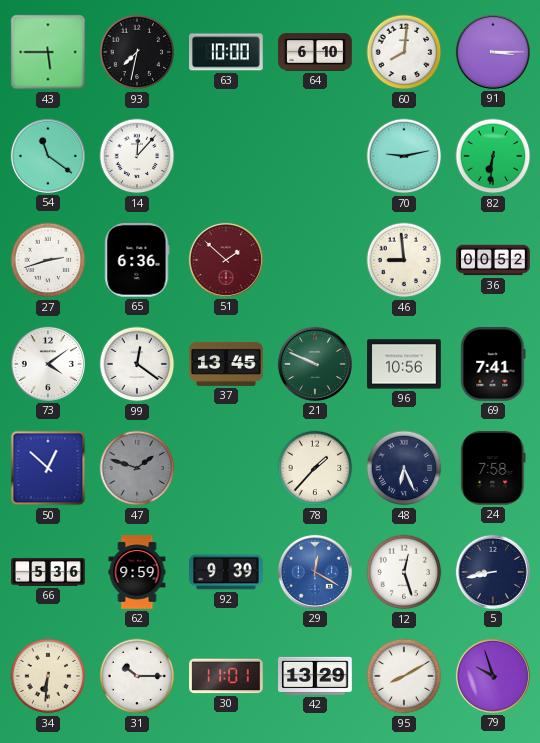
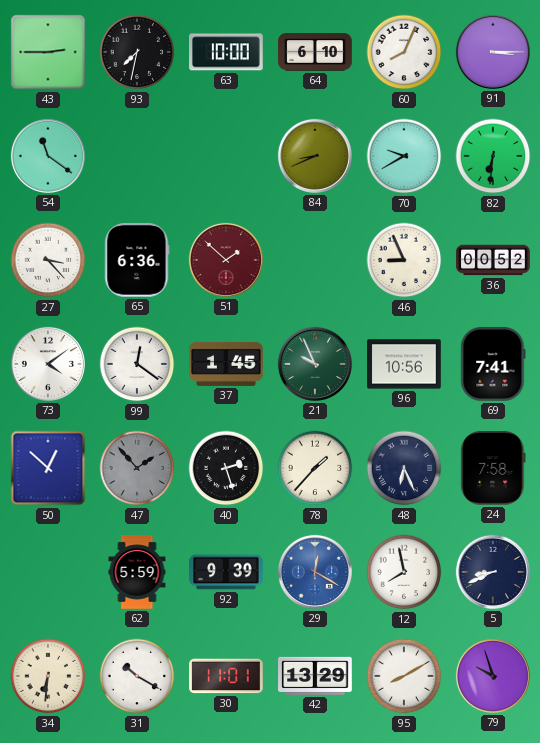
43: 5:45 -> 2:45
60: 8:01 -> 8:04
14: 12:07 -> none
84: none -> 8:41
70: 9:13 -> 9:40
27: 2:42 -> 3:23
46: 8:59 -> 8:56
37: 13:45 -> 1:45
21: 9:49 -> 9:56
47: 1:48 -> 1:53
40: none -> 2:27
66: 5:36 -> none
62: 9:59 -> 5:59
12: 12:27 -> 7:58
5: 8:43 -> 8:41
31: 10:15 -> 10:20
